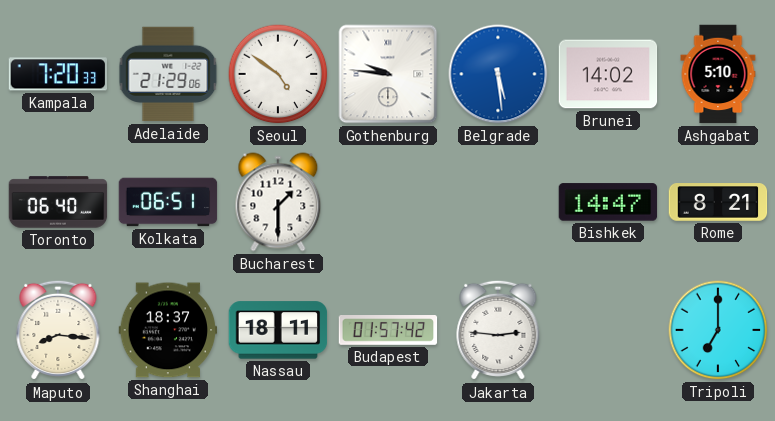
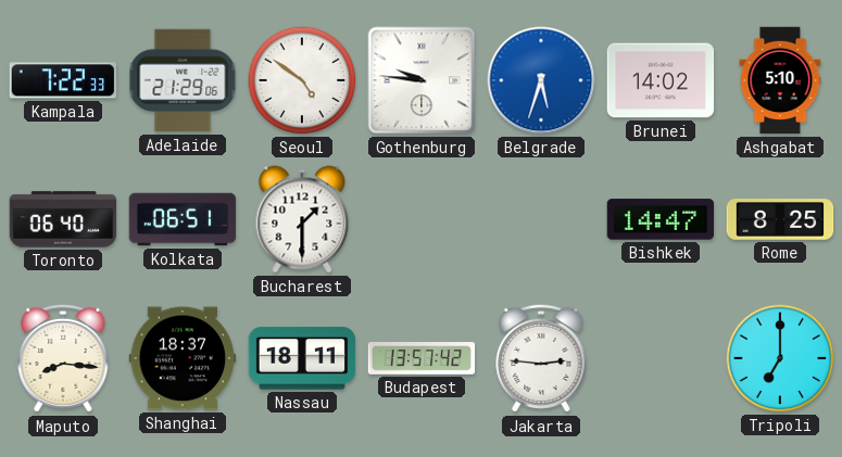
Kampala: 7:20 -> 7:22
Belgrade: 5:29 -> 5:33
Rome: 8:21 -> 8:25
Budapest: 01:57 -> 13:57
